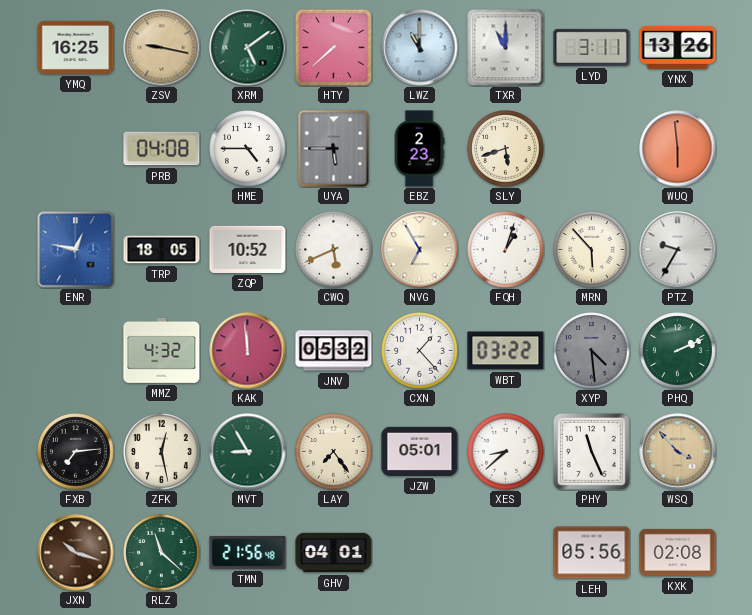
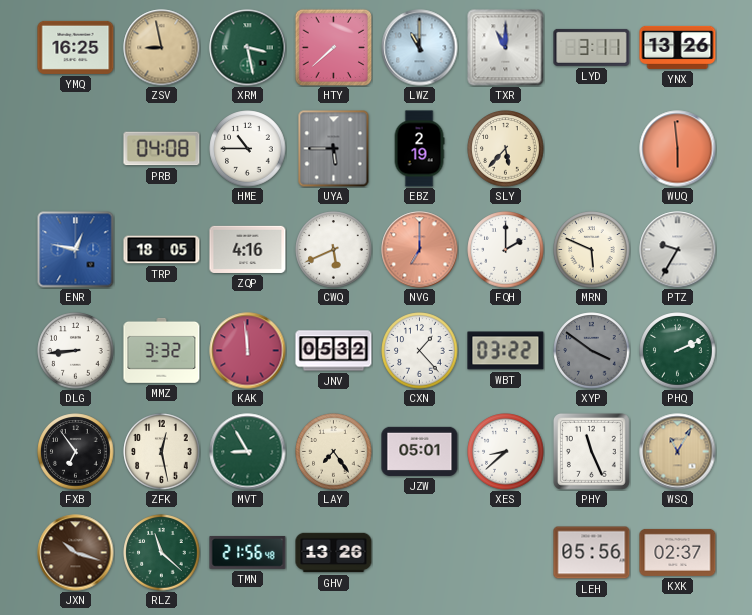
ZSV: 9:17 -> 8:58
XRM: 5:09 -> 3:28
HME: 4:45 -> 10:45
EBZ: 2:23 -> 2:19
SLY: 5:42 -> 5:37
ZQP: 10:52 -> 4:16
NVG: 6:55 -> 7:00
NVG dial: cream -> salmon
FQH: 1:03 -> 2:00
MRN: 5:53 -> 5:49
DLG: none -> 8:44
MMZ: 4:32 -> 3:32
XYP: 4:29 -> 3:51
FXB: 7:14 -> 6:54
WSQ: 3:53 -> 11:05
GHV: 04:01 -> 13:26
KXK: 02:08 -> 02:37
